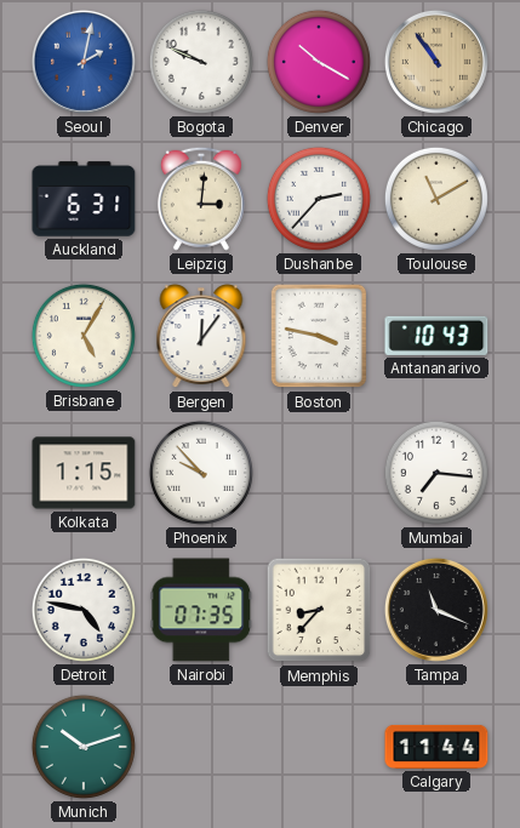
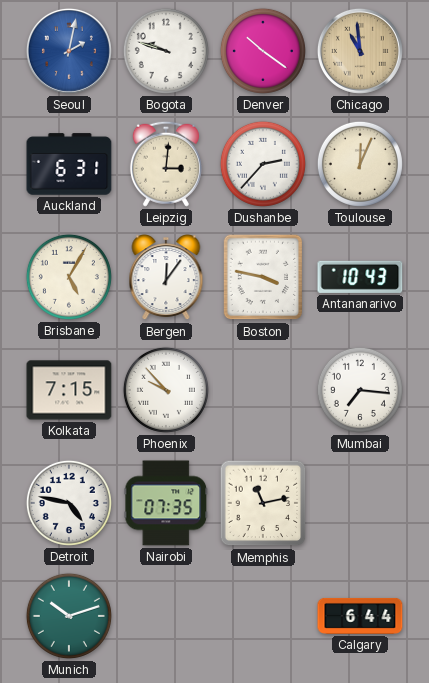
Bogota: 9:49 -> 9:48
Denver: 10:20 -> 10:21
Chicago: 10:54 -> 10:59
Toulouse: 11:10 -> 12:04
Kolkata: 1:15 -> 7:15
Memphis: 8:37 -> 11:13
Tampa: 11:19 -> none
Calgary: 11:44 -> 6:44
